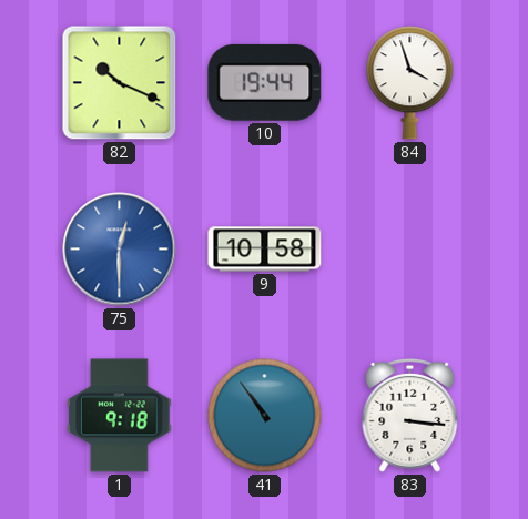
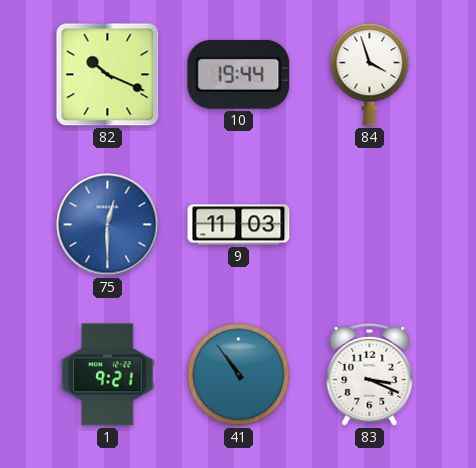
9: 10:58 -> 11:03
1: 9:18 -> 9:21
83: 3:16 -> 3:19
